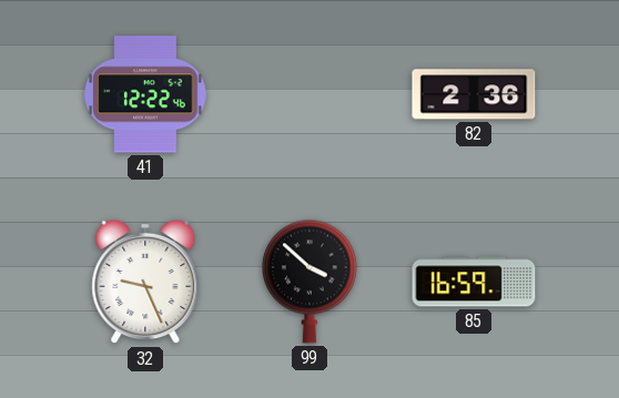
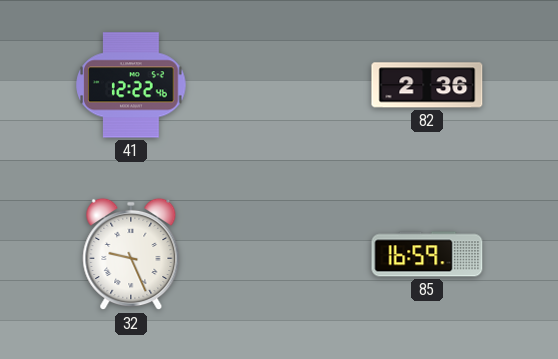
99: 3:52 -> none
